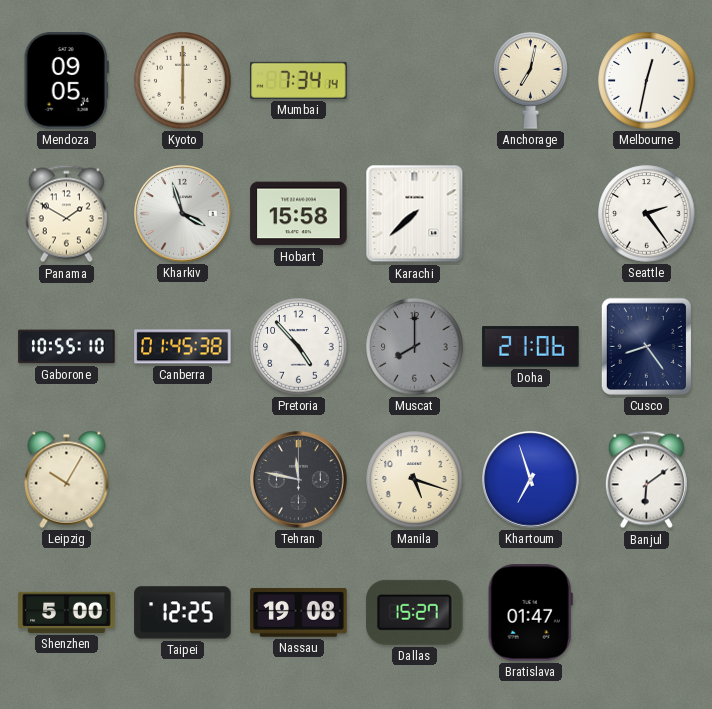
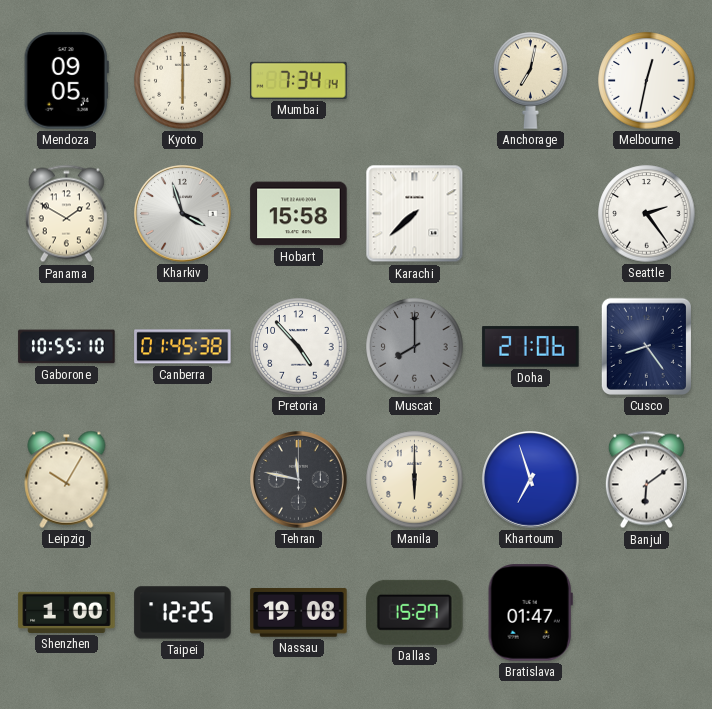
Manila: 5:18 -> 6:00
Shenzhen: 5:00 -> 1:00
